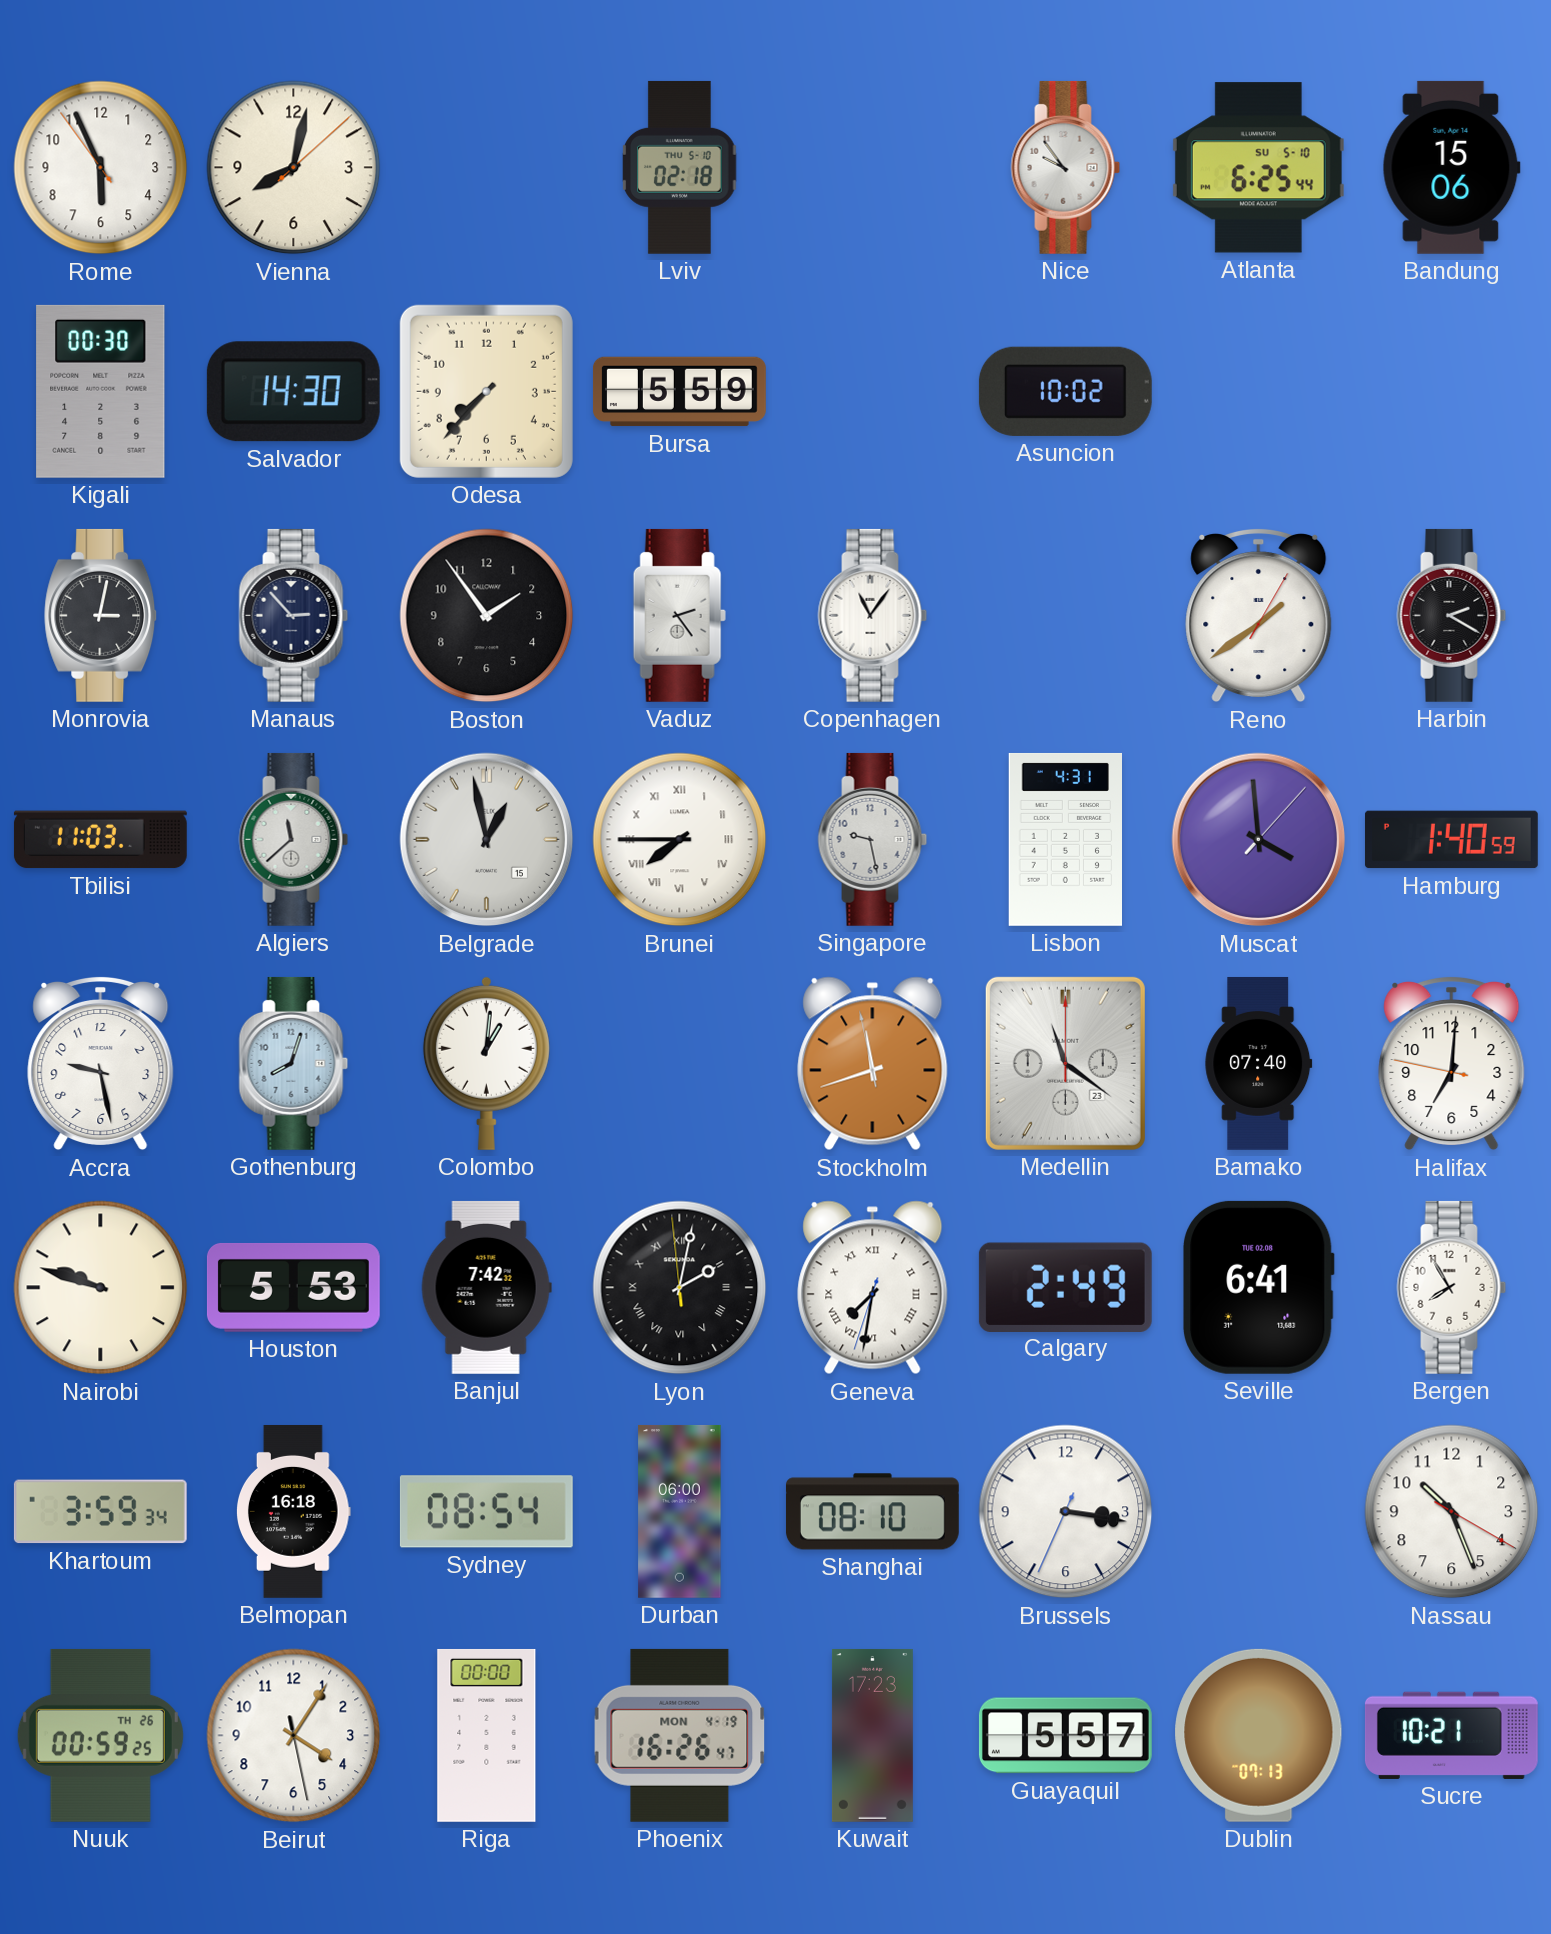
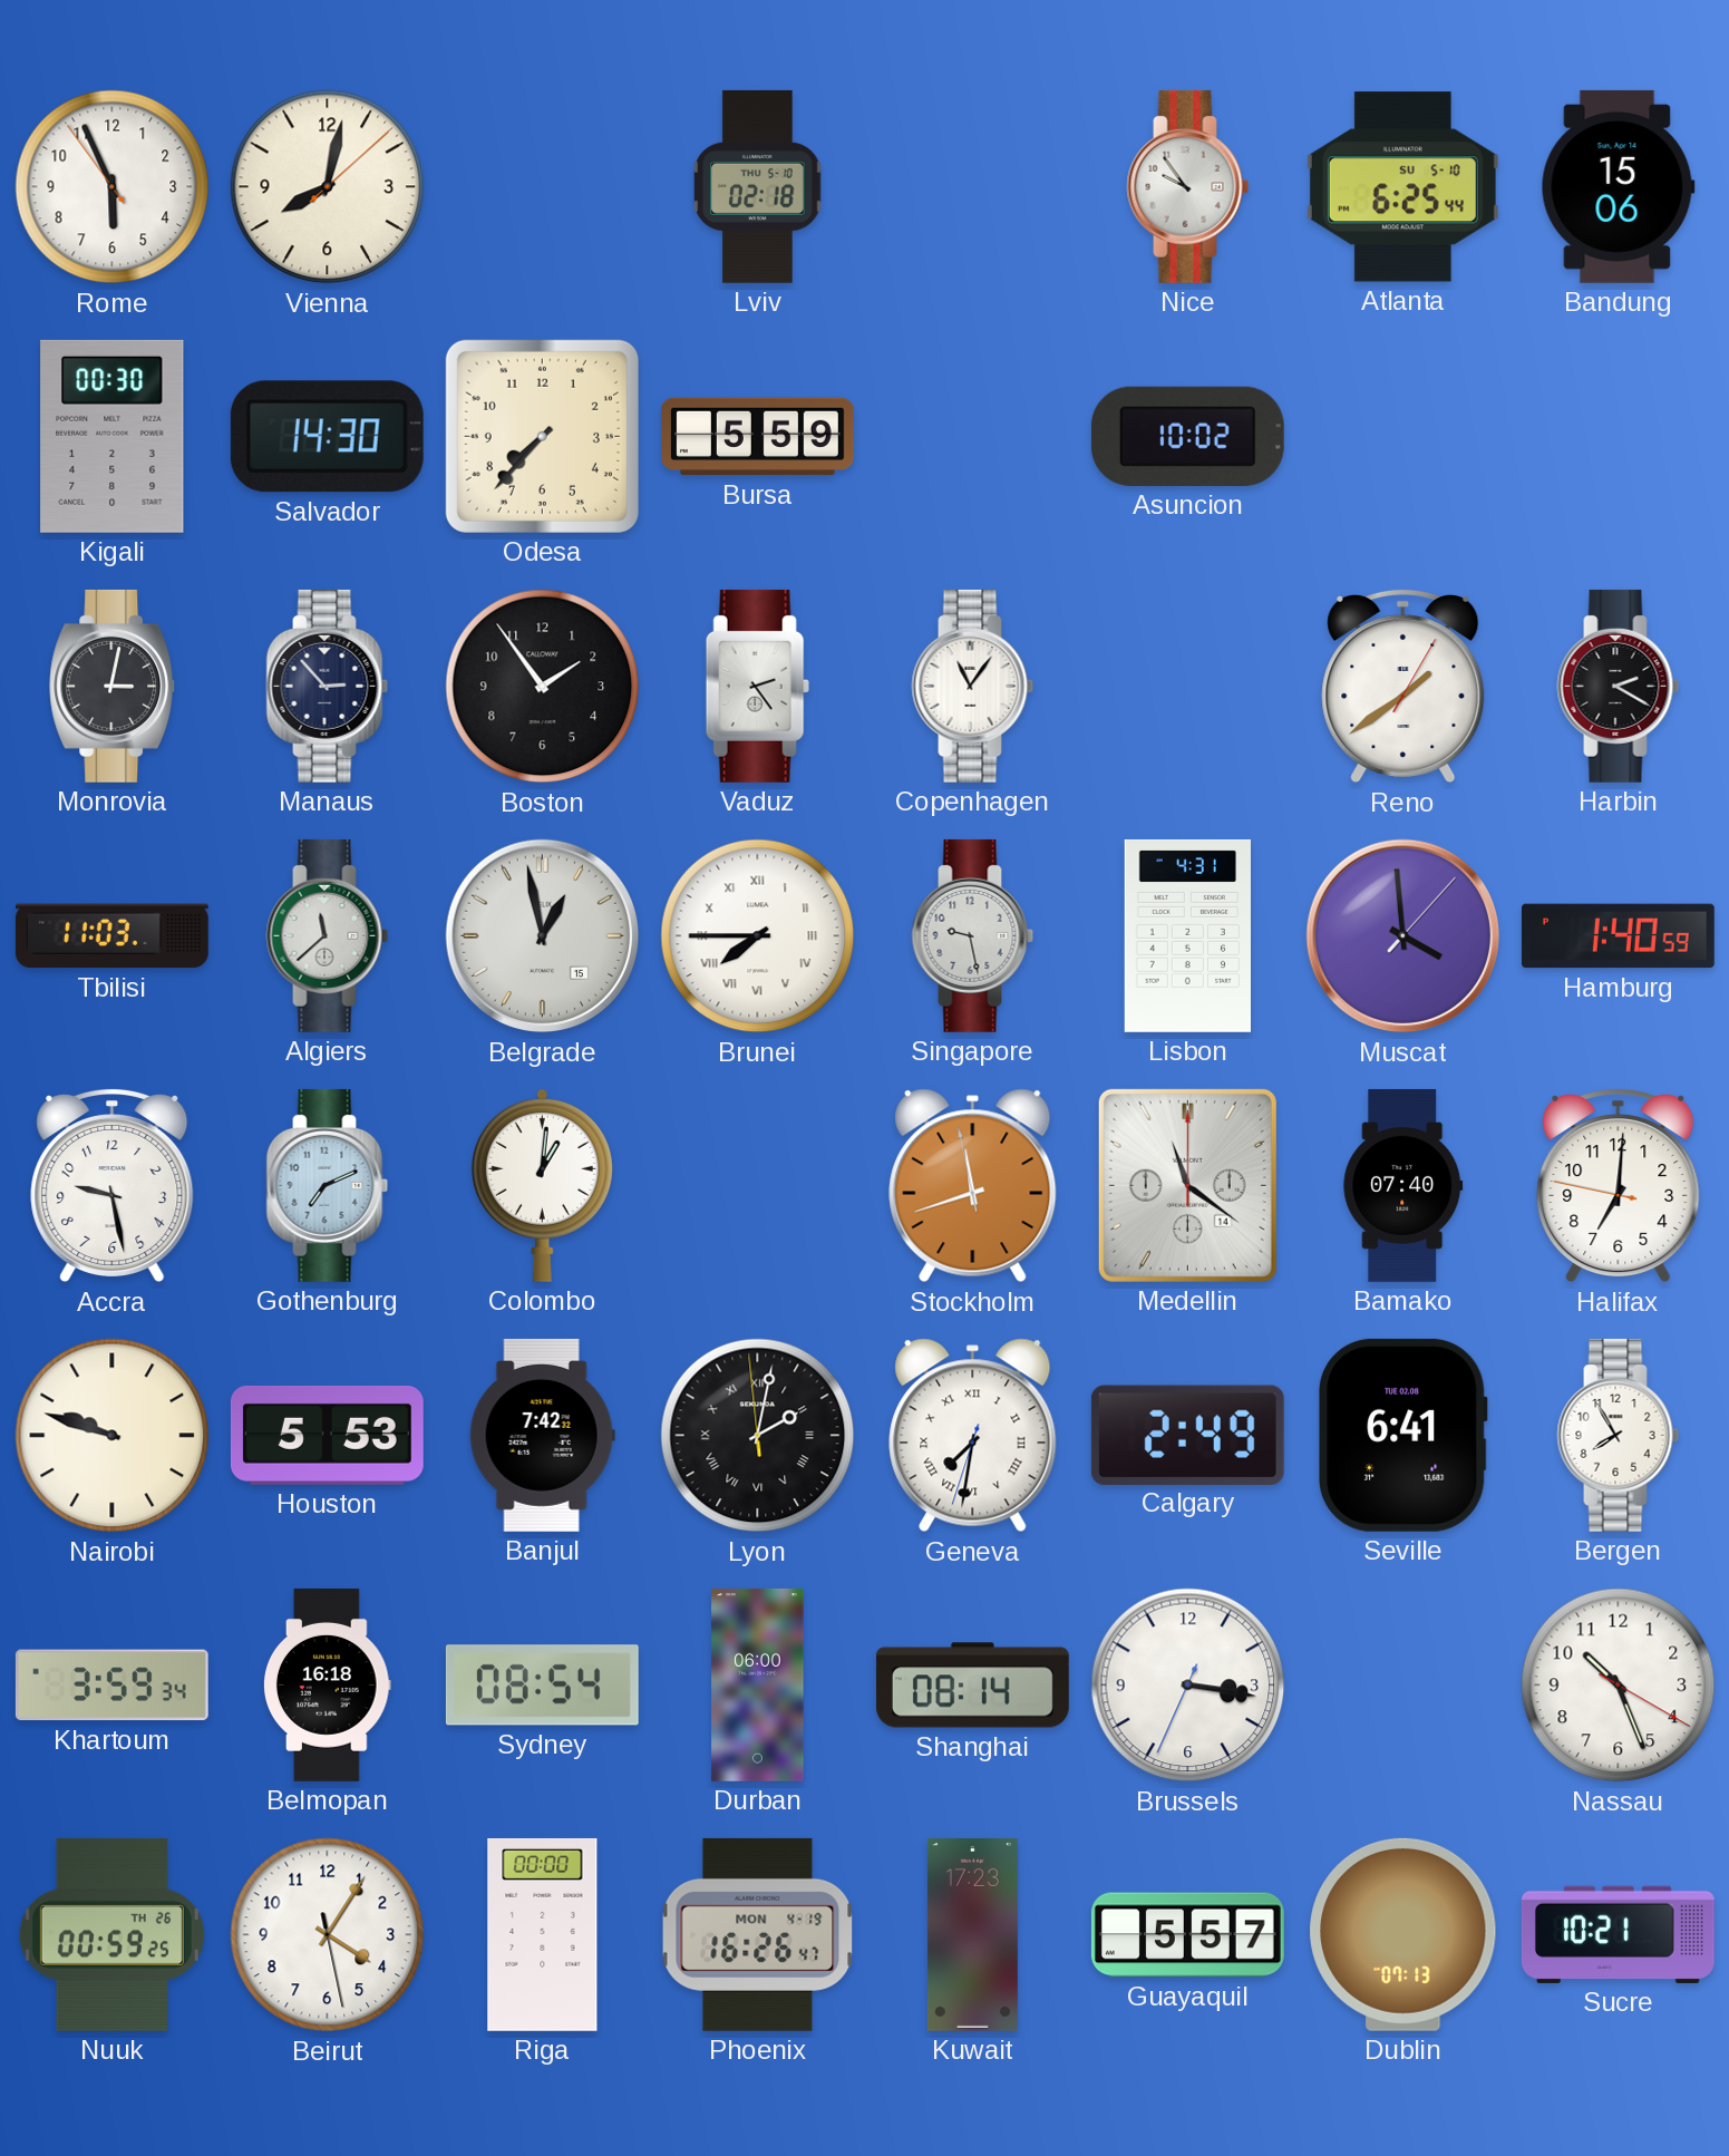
Gothenburg: 8:03 -> 7:11
Medellin date: 23 -> 14
Shanghai: 08:10 -> 08:14
